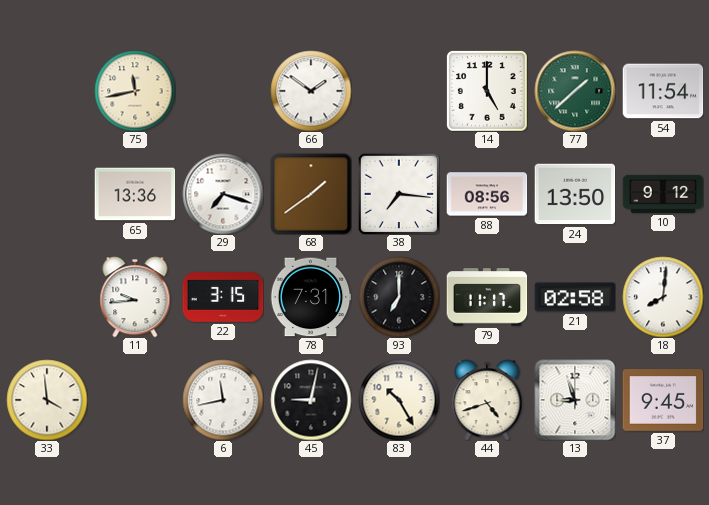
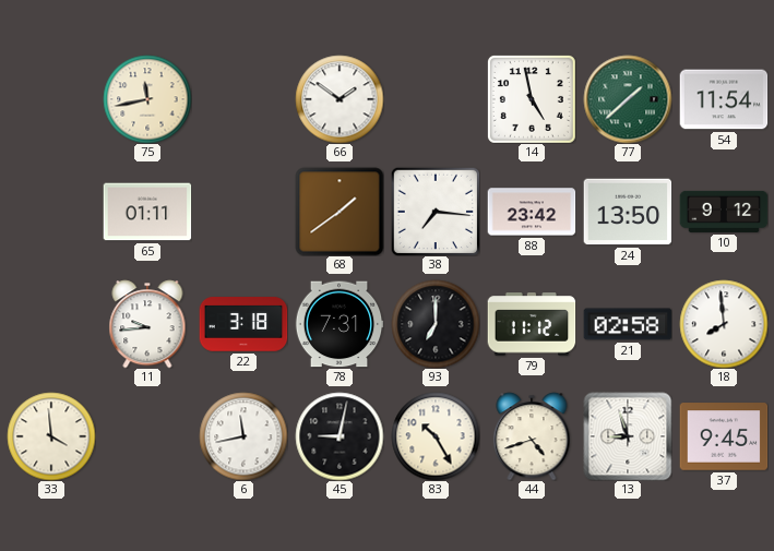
14: 5:00 -> 4:58
65: 13:36 -> 01:11
29: 7:18 -> none
88: 08:56 -> 23:42
22: 3:15 -> 3:18
79: 11:17 -> 11:12
18: 8:01 -> 7:59
